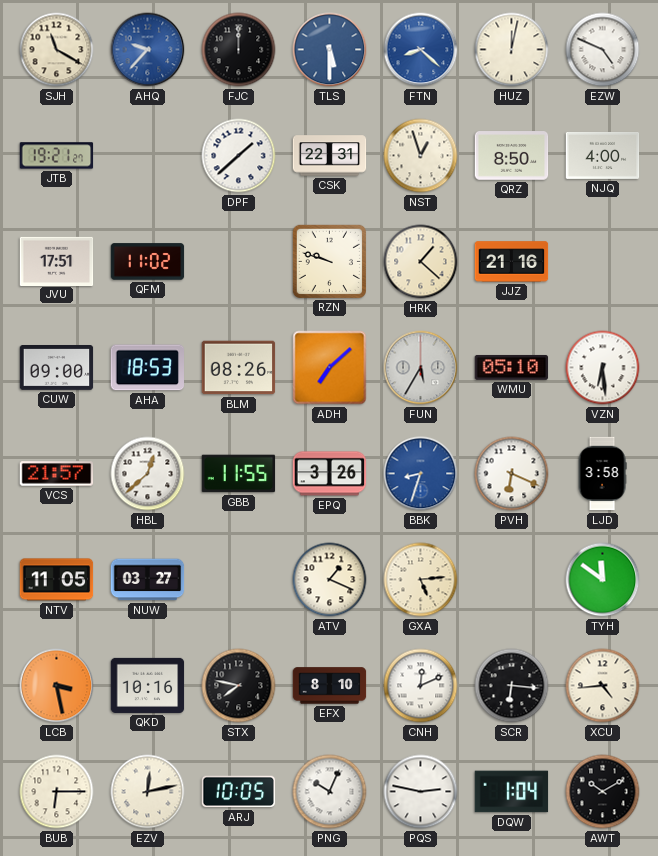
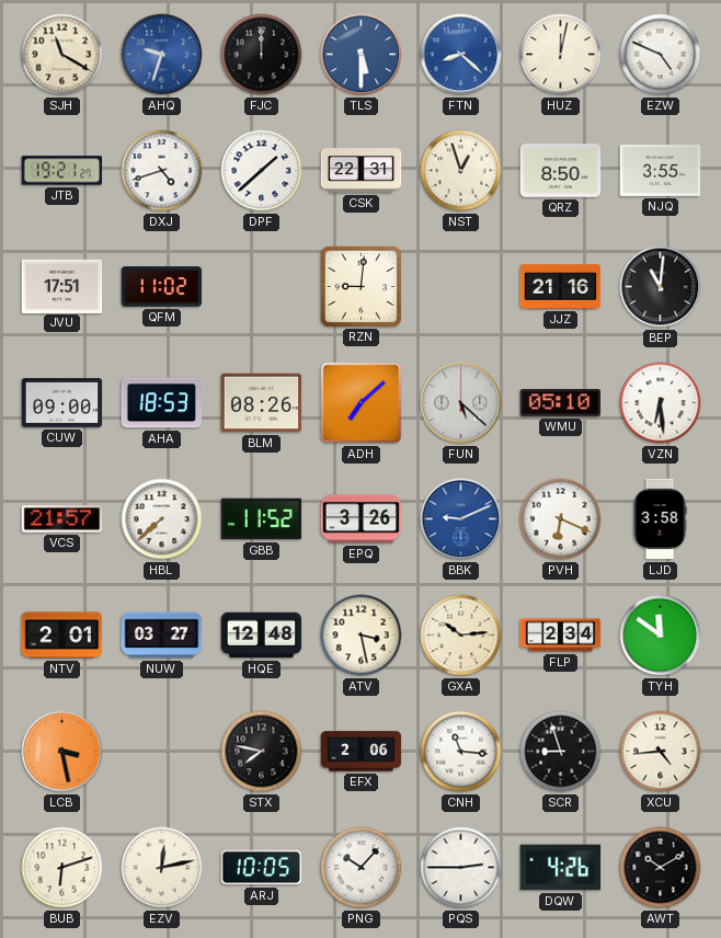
AHQ: 9:37 -> 9:33
DXJ: none -> 4:42
NJQ: 4:00 -> 3:55
RZN: 9:48 -> 9:01
HRK: 1:22 -> none
BEP: none -> 11:01
FUN: 5:35 -> 5:22
HBL: 12:38 -> 7:38
GBB: 11:55 -> 11:52
BBK: 8:33 -> 9:11
NTV: 11:05 -> 2:01
HQE: none -> 12:48
ATV: 1:19 -> 3:28
GXA: 5:14 -> 10:14
FLP: none -> 2:34
QKD: 10:16 -> none
EFX: 8:10 -> 2:06
CNH: 12:11 -> 11:16
SCR: 6:16 -> 8:57
BUB: 6:15 -> 6:12
PNG: 10:04 -> 10:07
PQS: 2:47 -> 2:45
DQW: 1:04 -> 4:26
